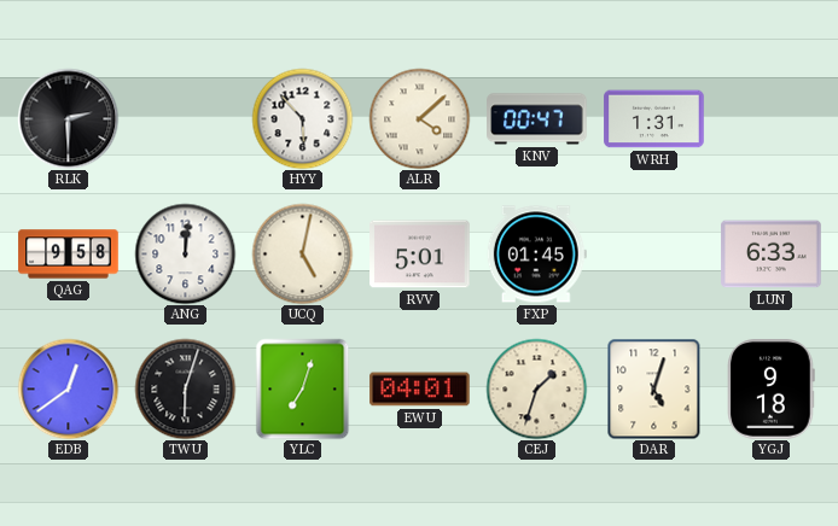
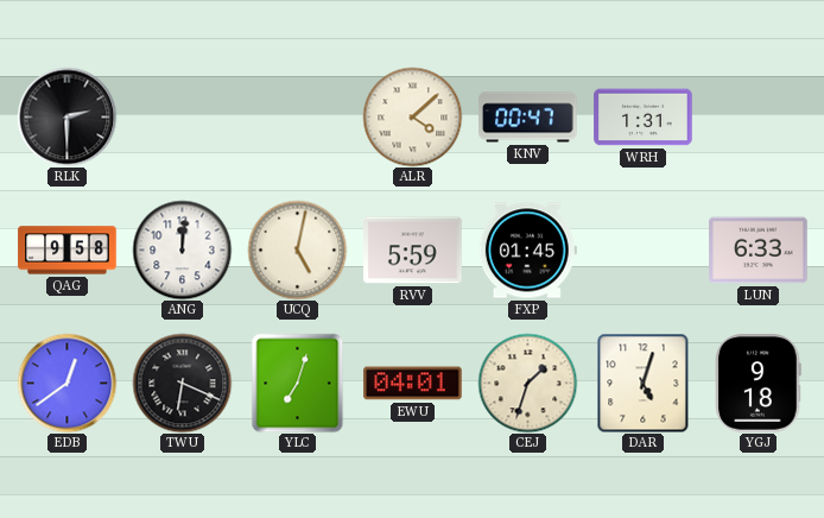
HYY: 5:53 -> none
RVV: 5:01 -> 5:59
TWU: 6:03 -> 6:19
